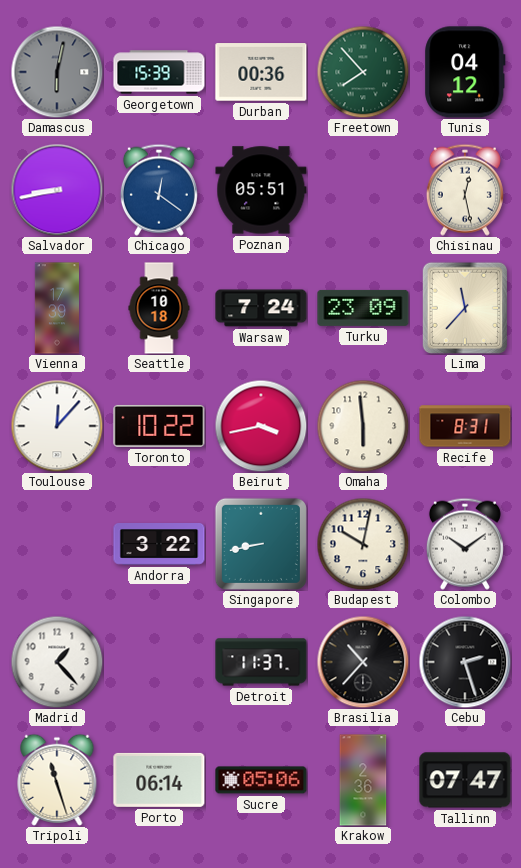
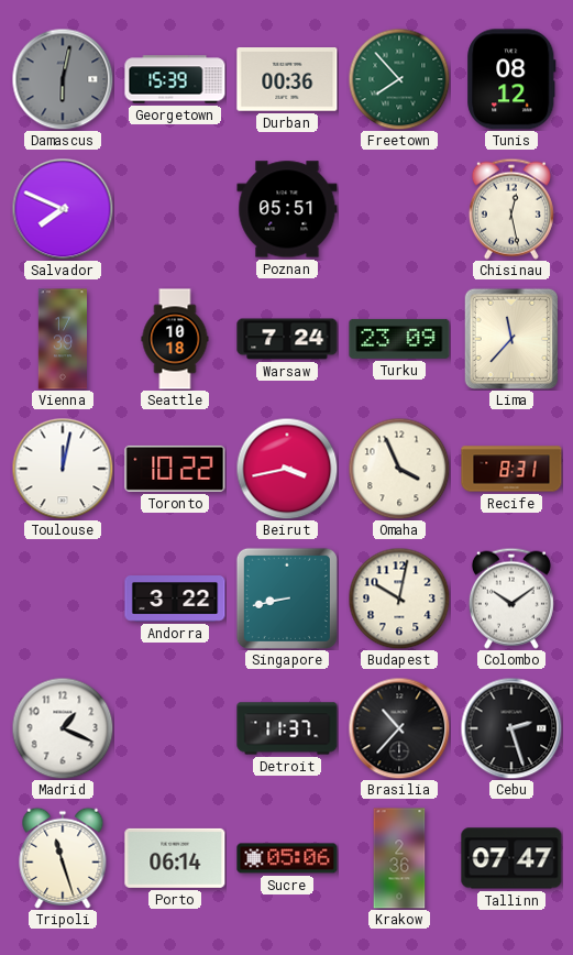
Tunis: 04:12 -> 08:12
Salvador: 8:43 -> 7:49
Chicago: 12:21 -> none
Toulouse: 12:07 -> 12:02
Omaha: 5:59 -> 3:56
Madrid: 1:23 -> 1:19
